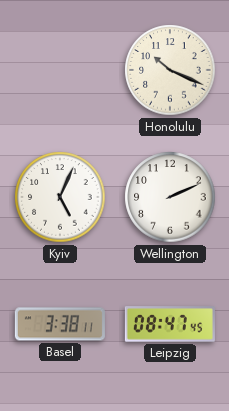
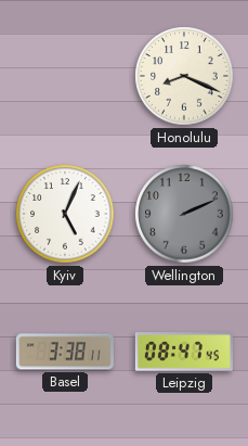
Honolulu: 10:19 -> 8:19
Wellington dial: white -> grey
